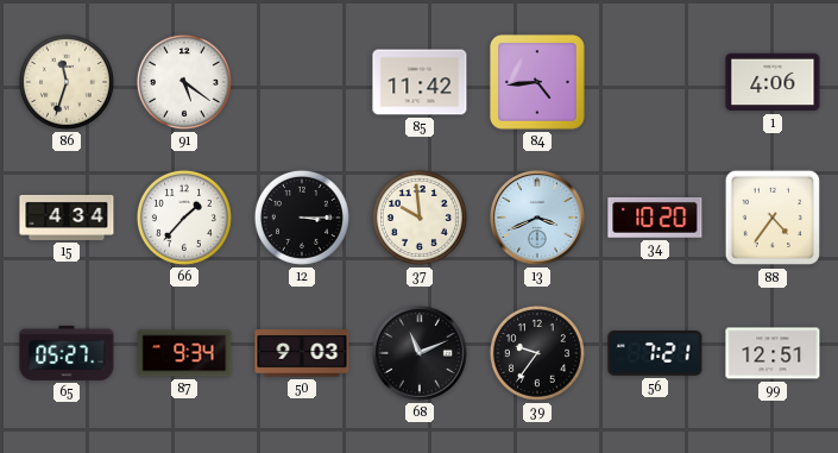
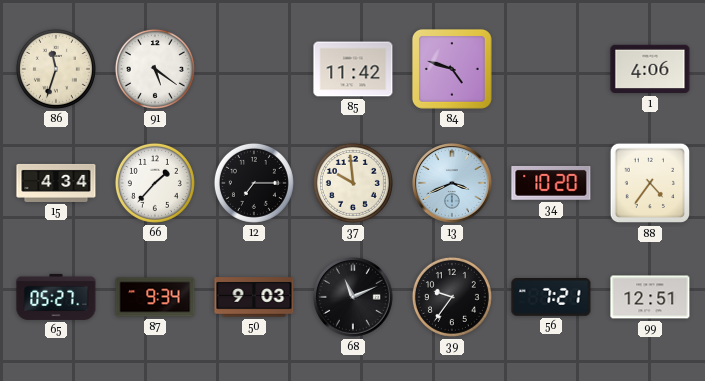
84: 4:44 -> 4:48
12: 3:15 -> 7:15
